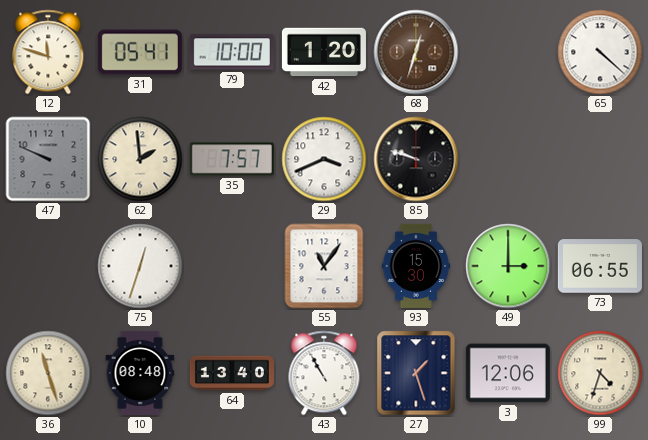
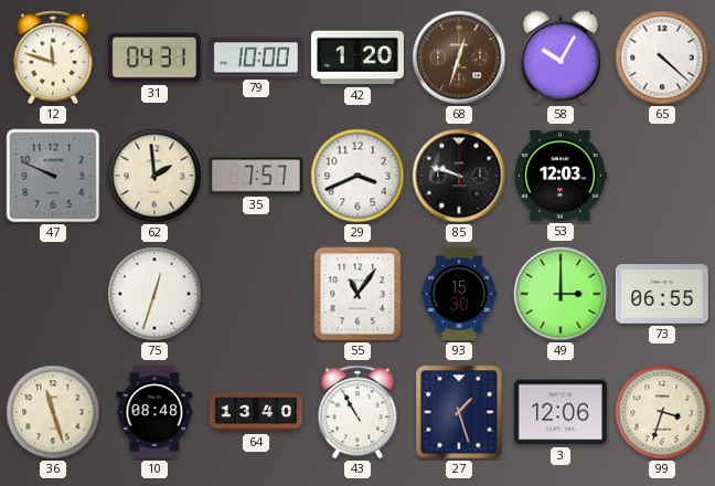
31: 05:41 -> 04:31
58: none -> 10:05
53: none -> 12:03
99: 4:33 -> 3:33
